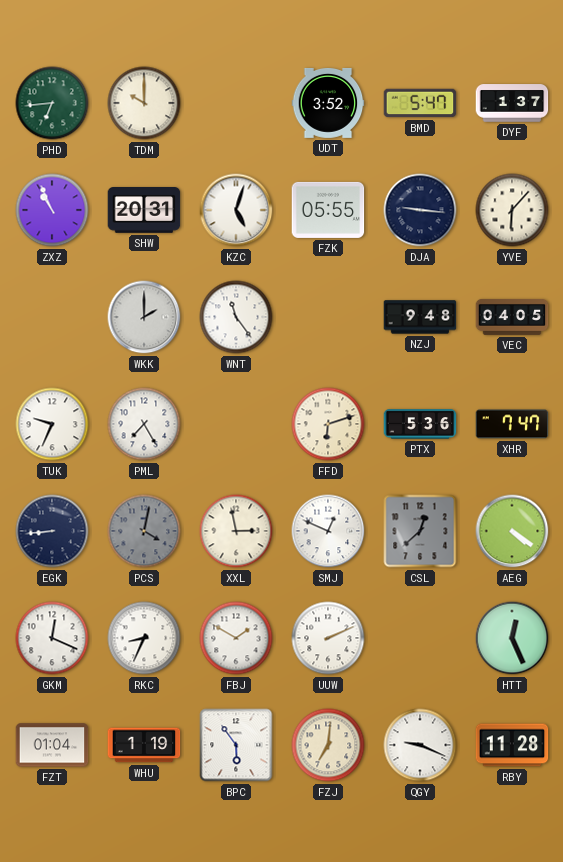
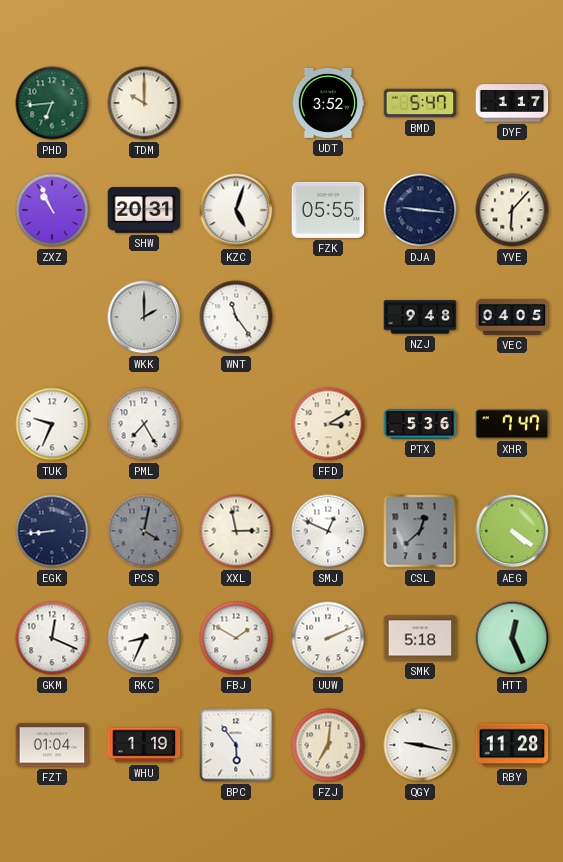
DYF: 1:37 -> 1:17
FFD: 6:12 -> 3:10
SMK: none -> 5:18
QGY: 9:19 -> 9:17
